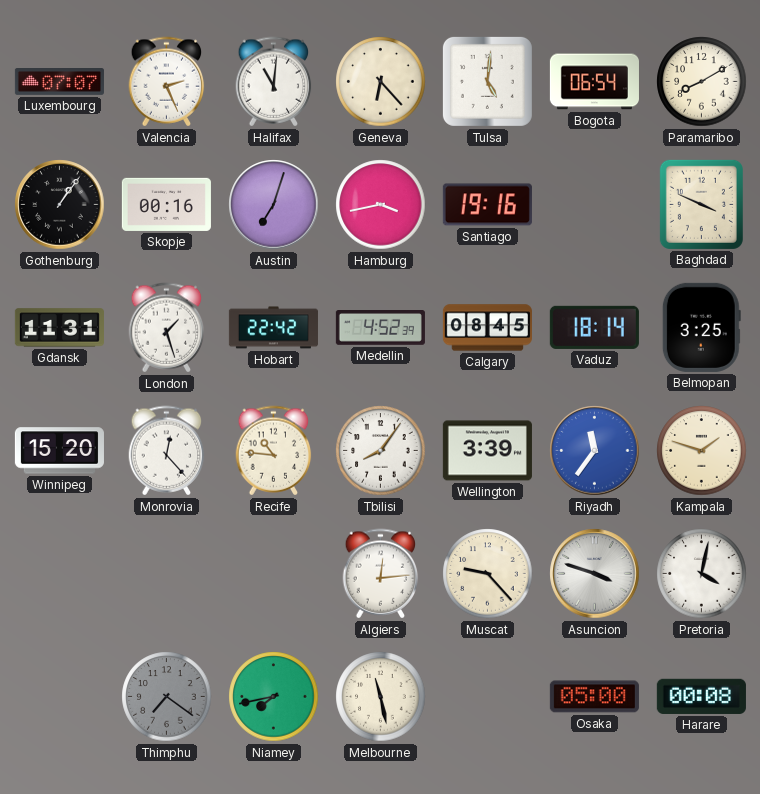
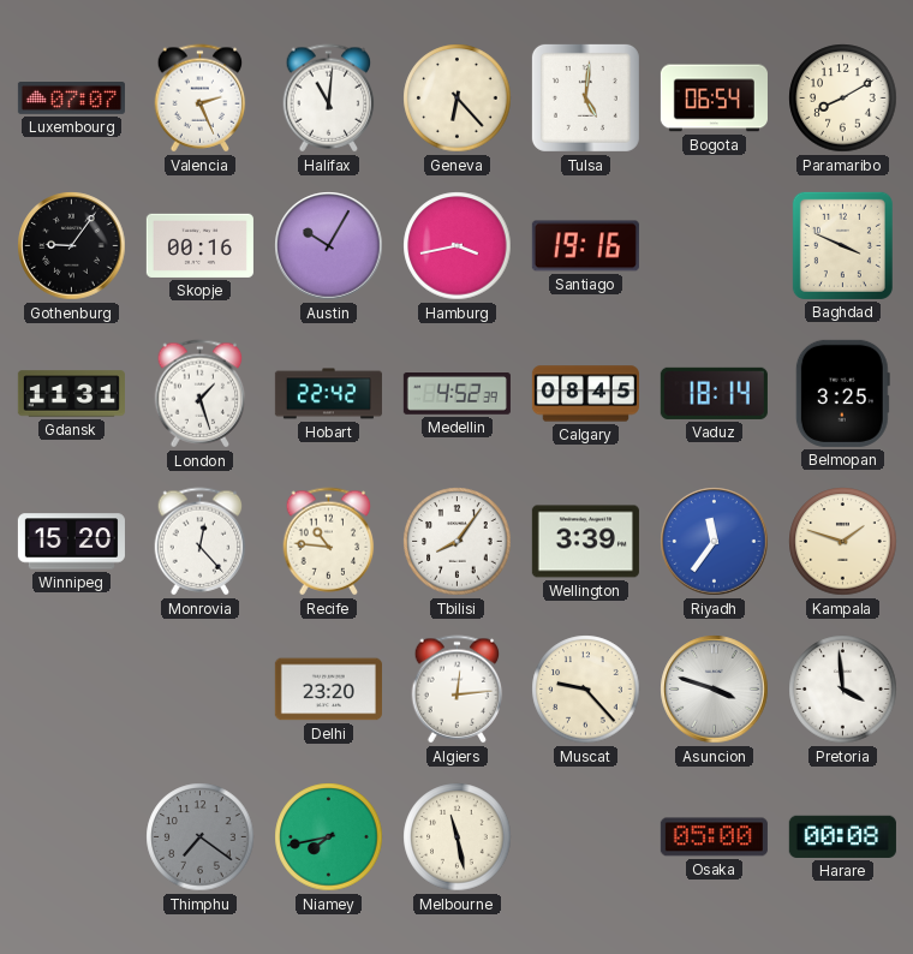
Gothenburg: 1:06 -> 9:06
Austin: 7:03 -> 10:05
Delhi: none -> 23:20
Pretoria: 4:02 -> 3:59
